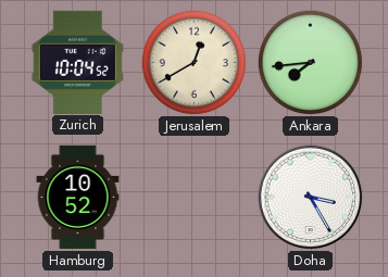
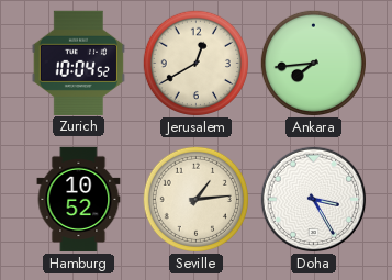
Seville: none -> 1:14
